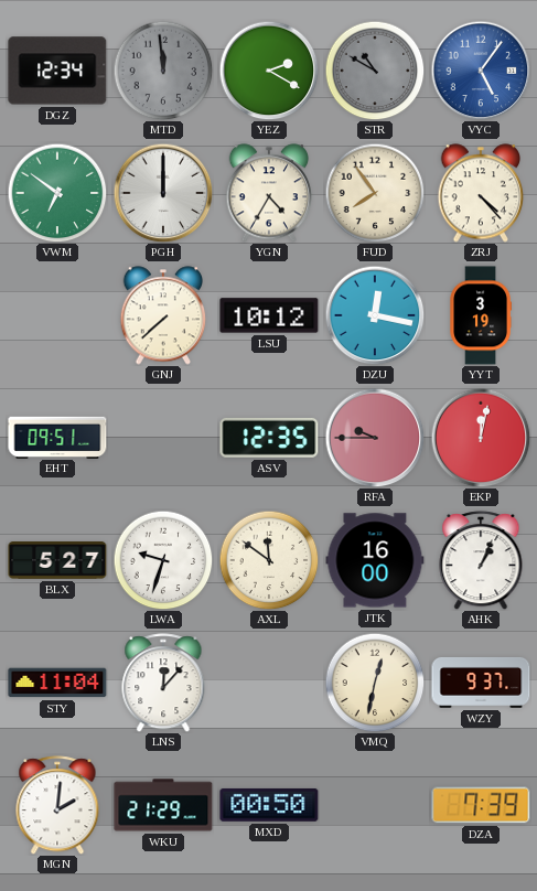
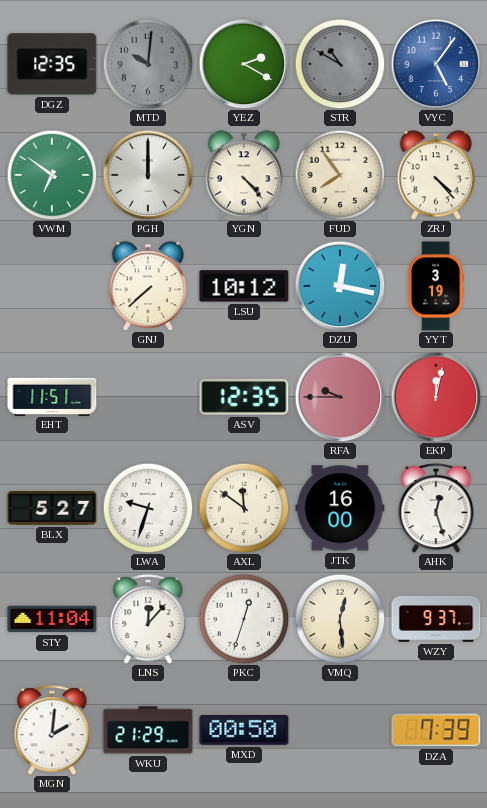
DGZ: 12:34 -> 12:35
MTD: 11:59 -> 10:01
YGN: 4:35 -> 4:23
EHT: 09:51 -> 11:51
AHK: 1:04 -> 12:27
PKC: none -> 12:33
VMQ: 12:32 -> 12:29
